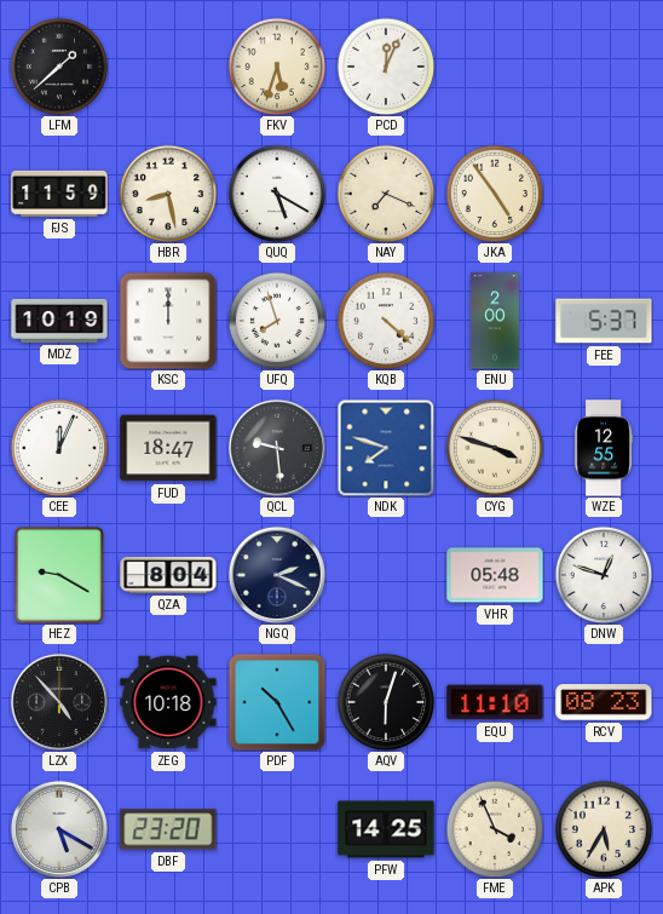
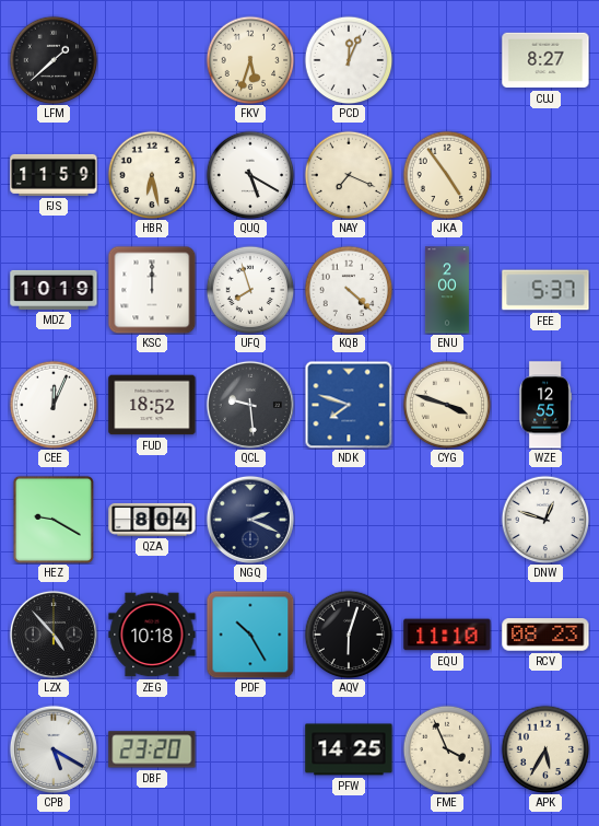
CUJ: none -> 8:27
HBR: 8:28 -> 6:28
FUD: 18:47 -> 18:52
VHR: 05:48 -> none
